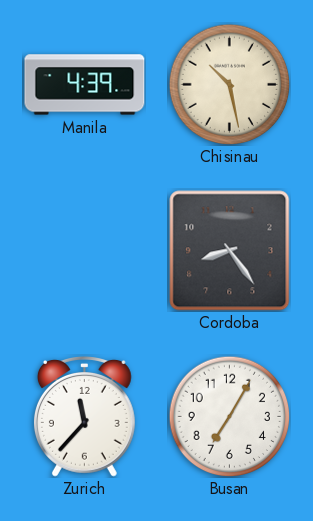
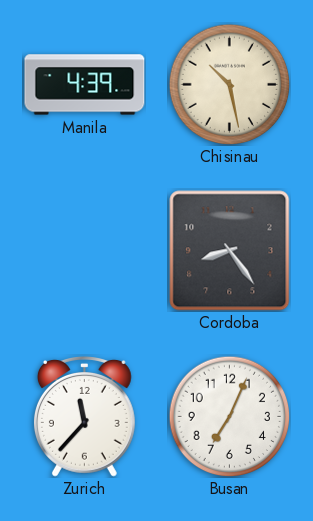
Busan: 7:05 -> 7:04
